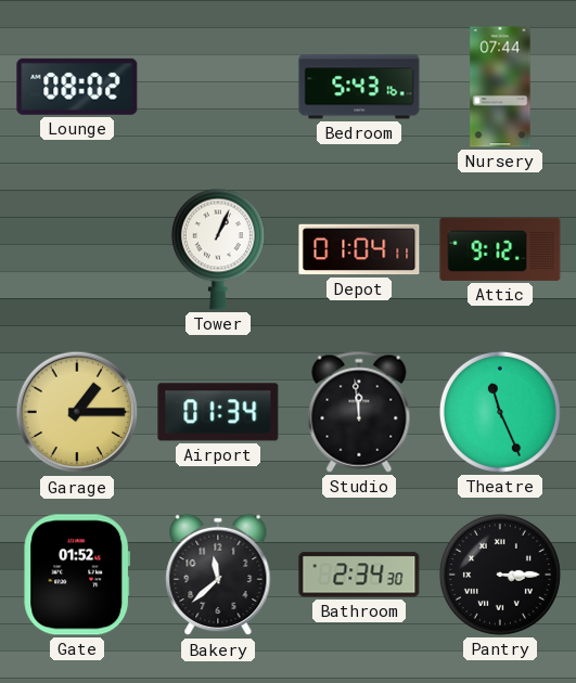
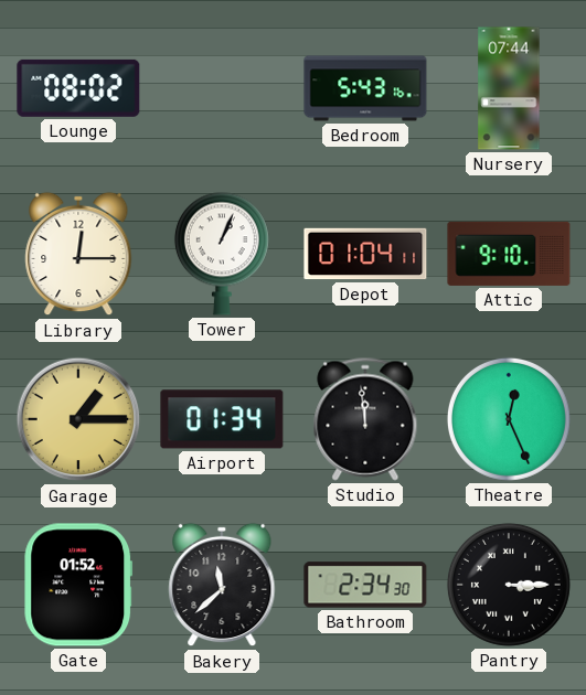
Library: none -> 12:15
Attic: 9:12 -> 9:10
Theatre: 11:26 -> 12:26
